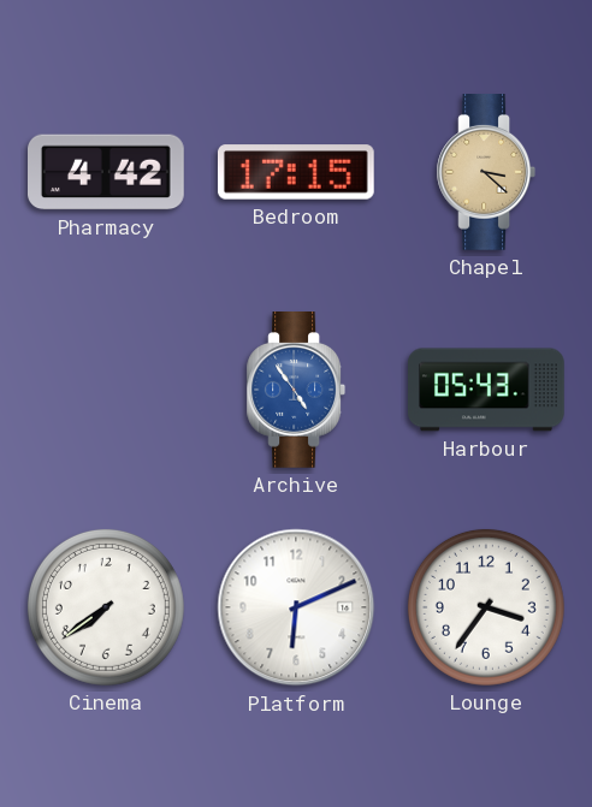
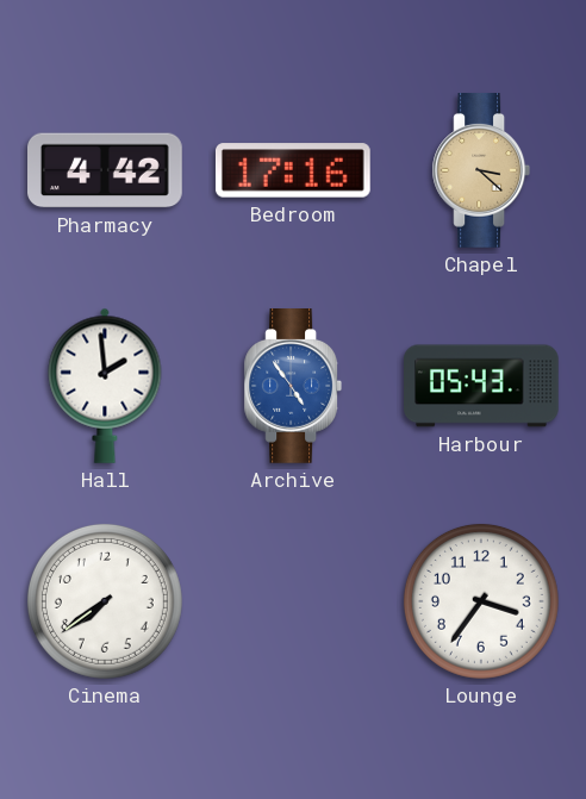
Bedroom: 17:15 -> 17:16
Hall: none -> 1:59
Platform: 6:11 -> none
